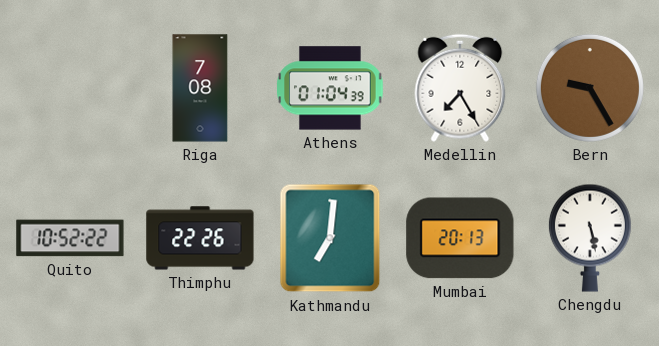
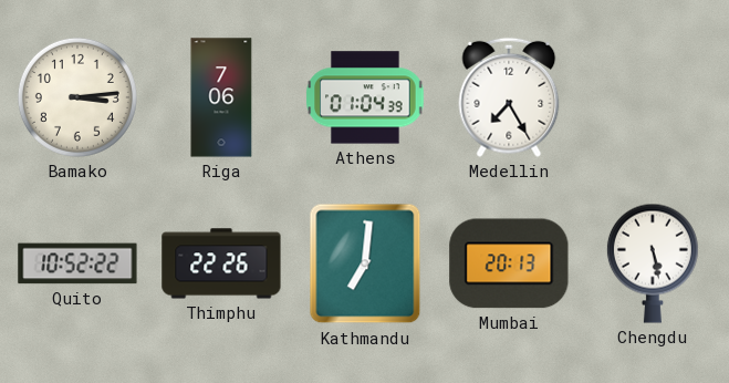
Bamako: none -> 3:14
Riga: 7:08 -> 7:06
Bern: 9:25 -> none
